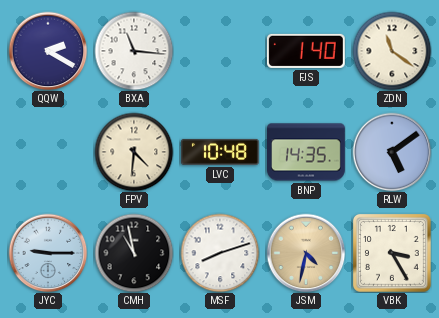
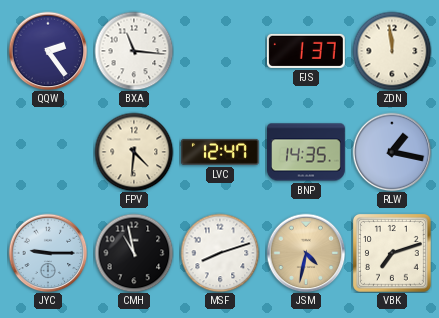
QQW: 2:20 -> 2:24
FJS: 1:40 -> 1:37
ZDN: 11:21 -> 11:59
LVC: 10:48 -> 12:47
RLW: 5:09 -> 1:17
VBK: 3:25 -> 7:12
